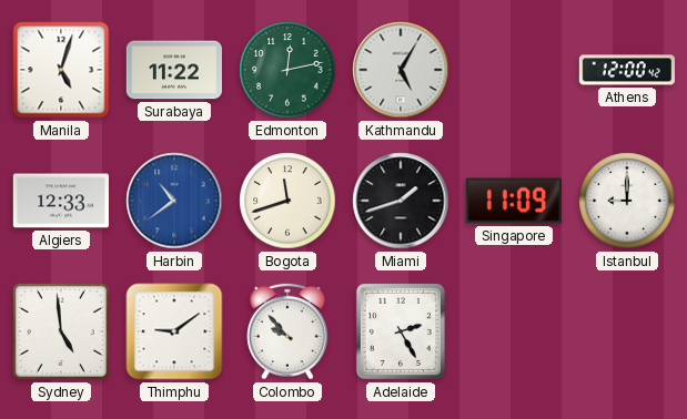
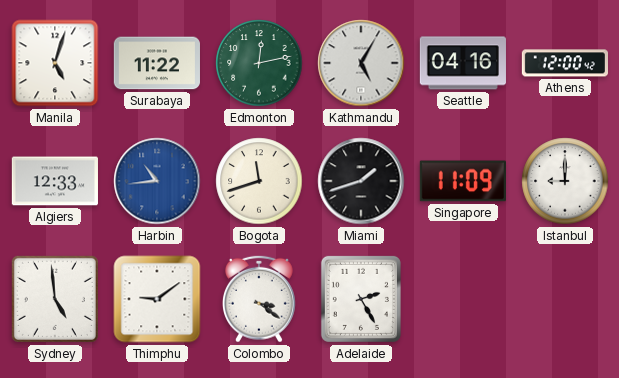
Seattle: none -> 04:16
Harbin: 10:39 -> 10:44
Colombo: 9:53 -> 3:21
